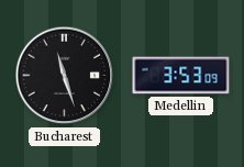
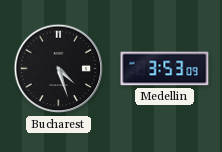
Bucharest: 11:27 -> 4:27
